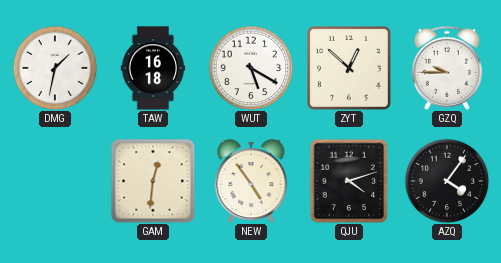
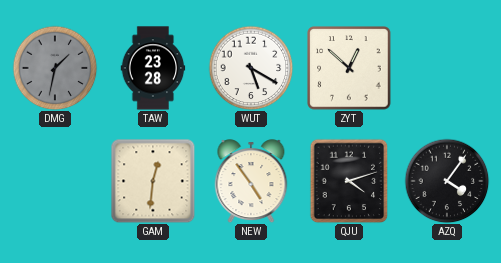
DMG dial: white -> grey
TAW: 16:18 -> 23:28
GZQ: 9:45 -> none
